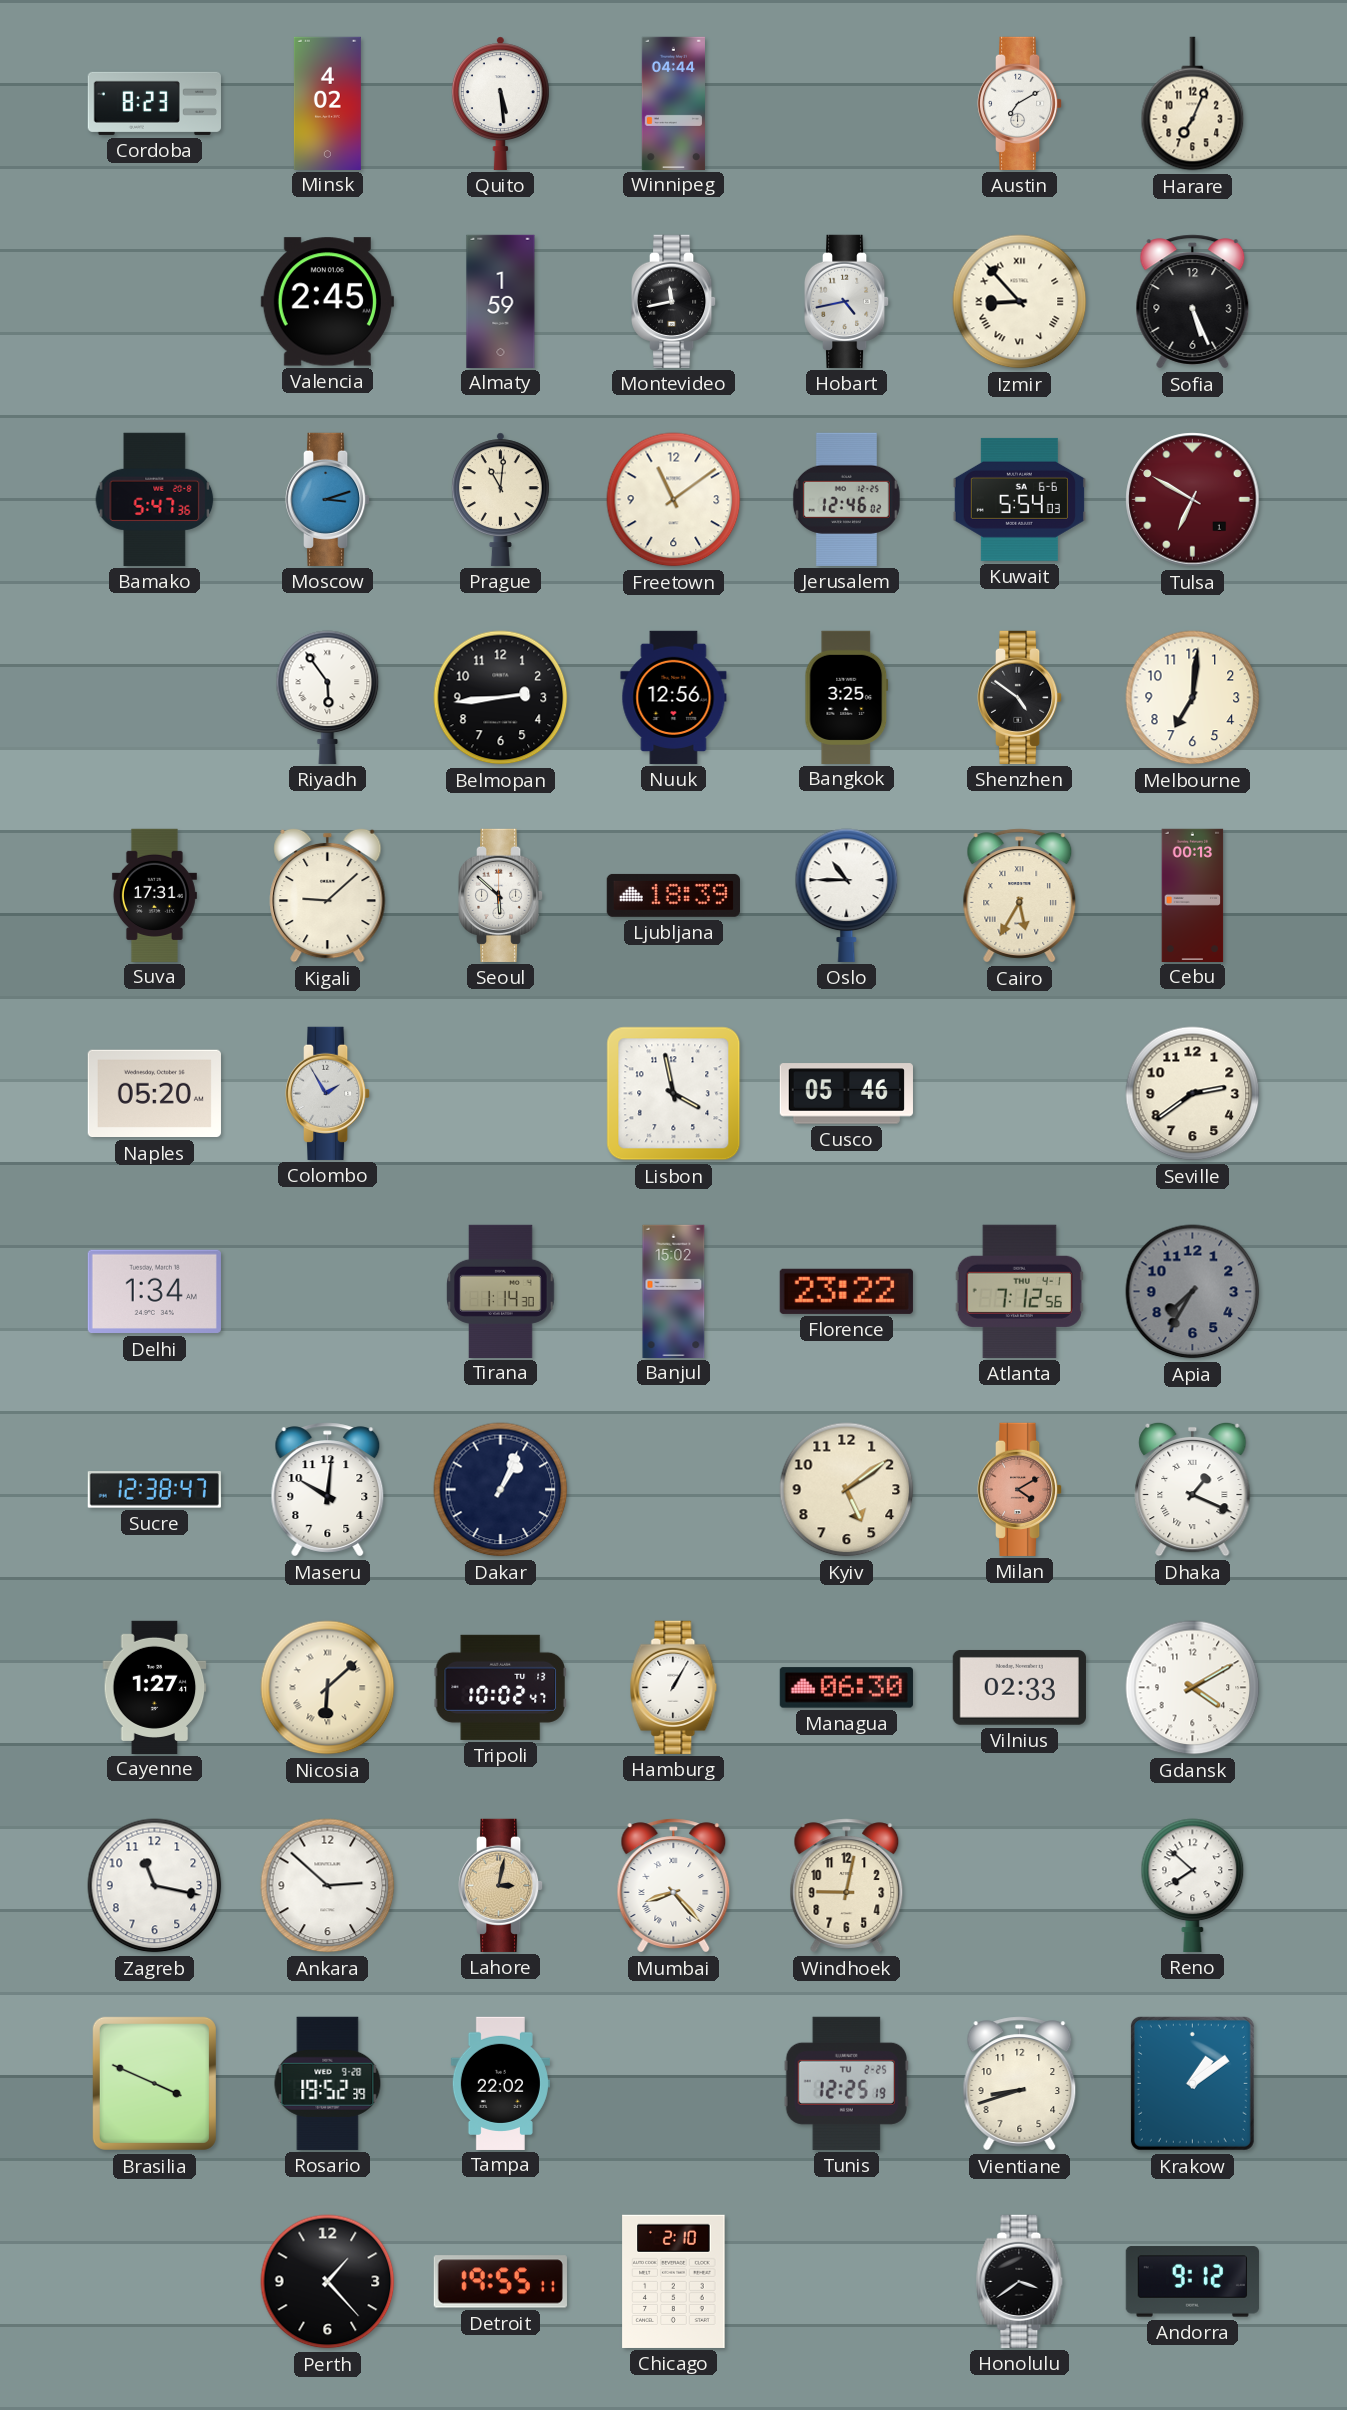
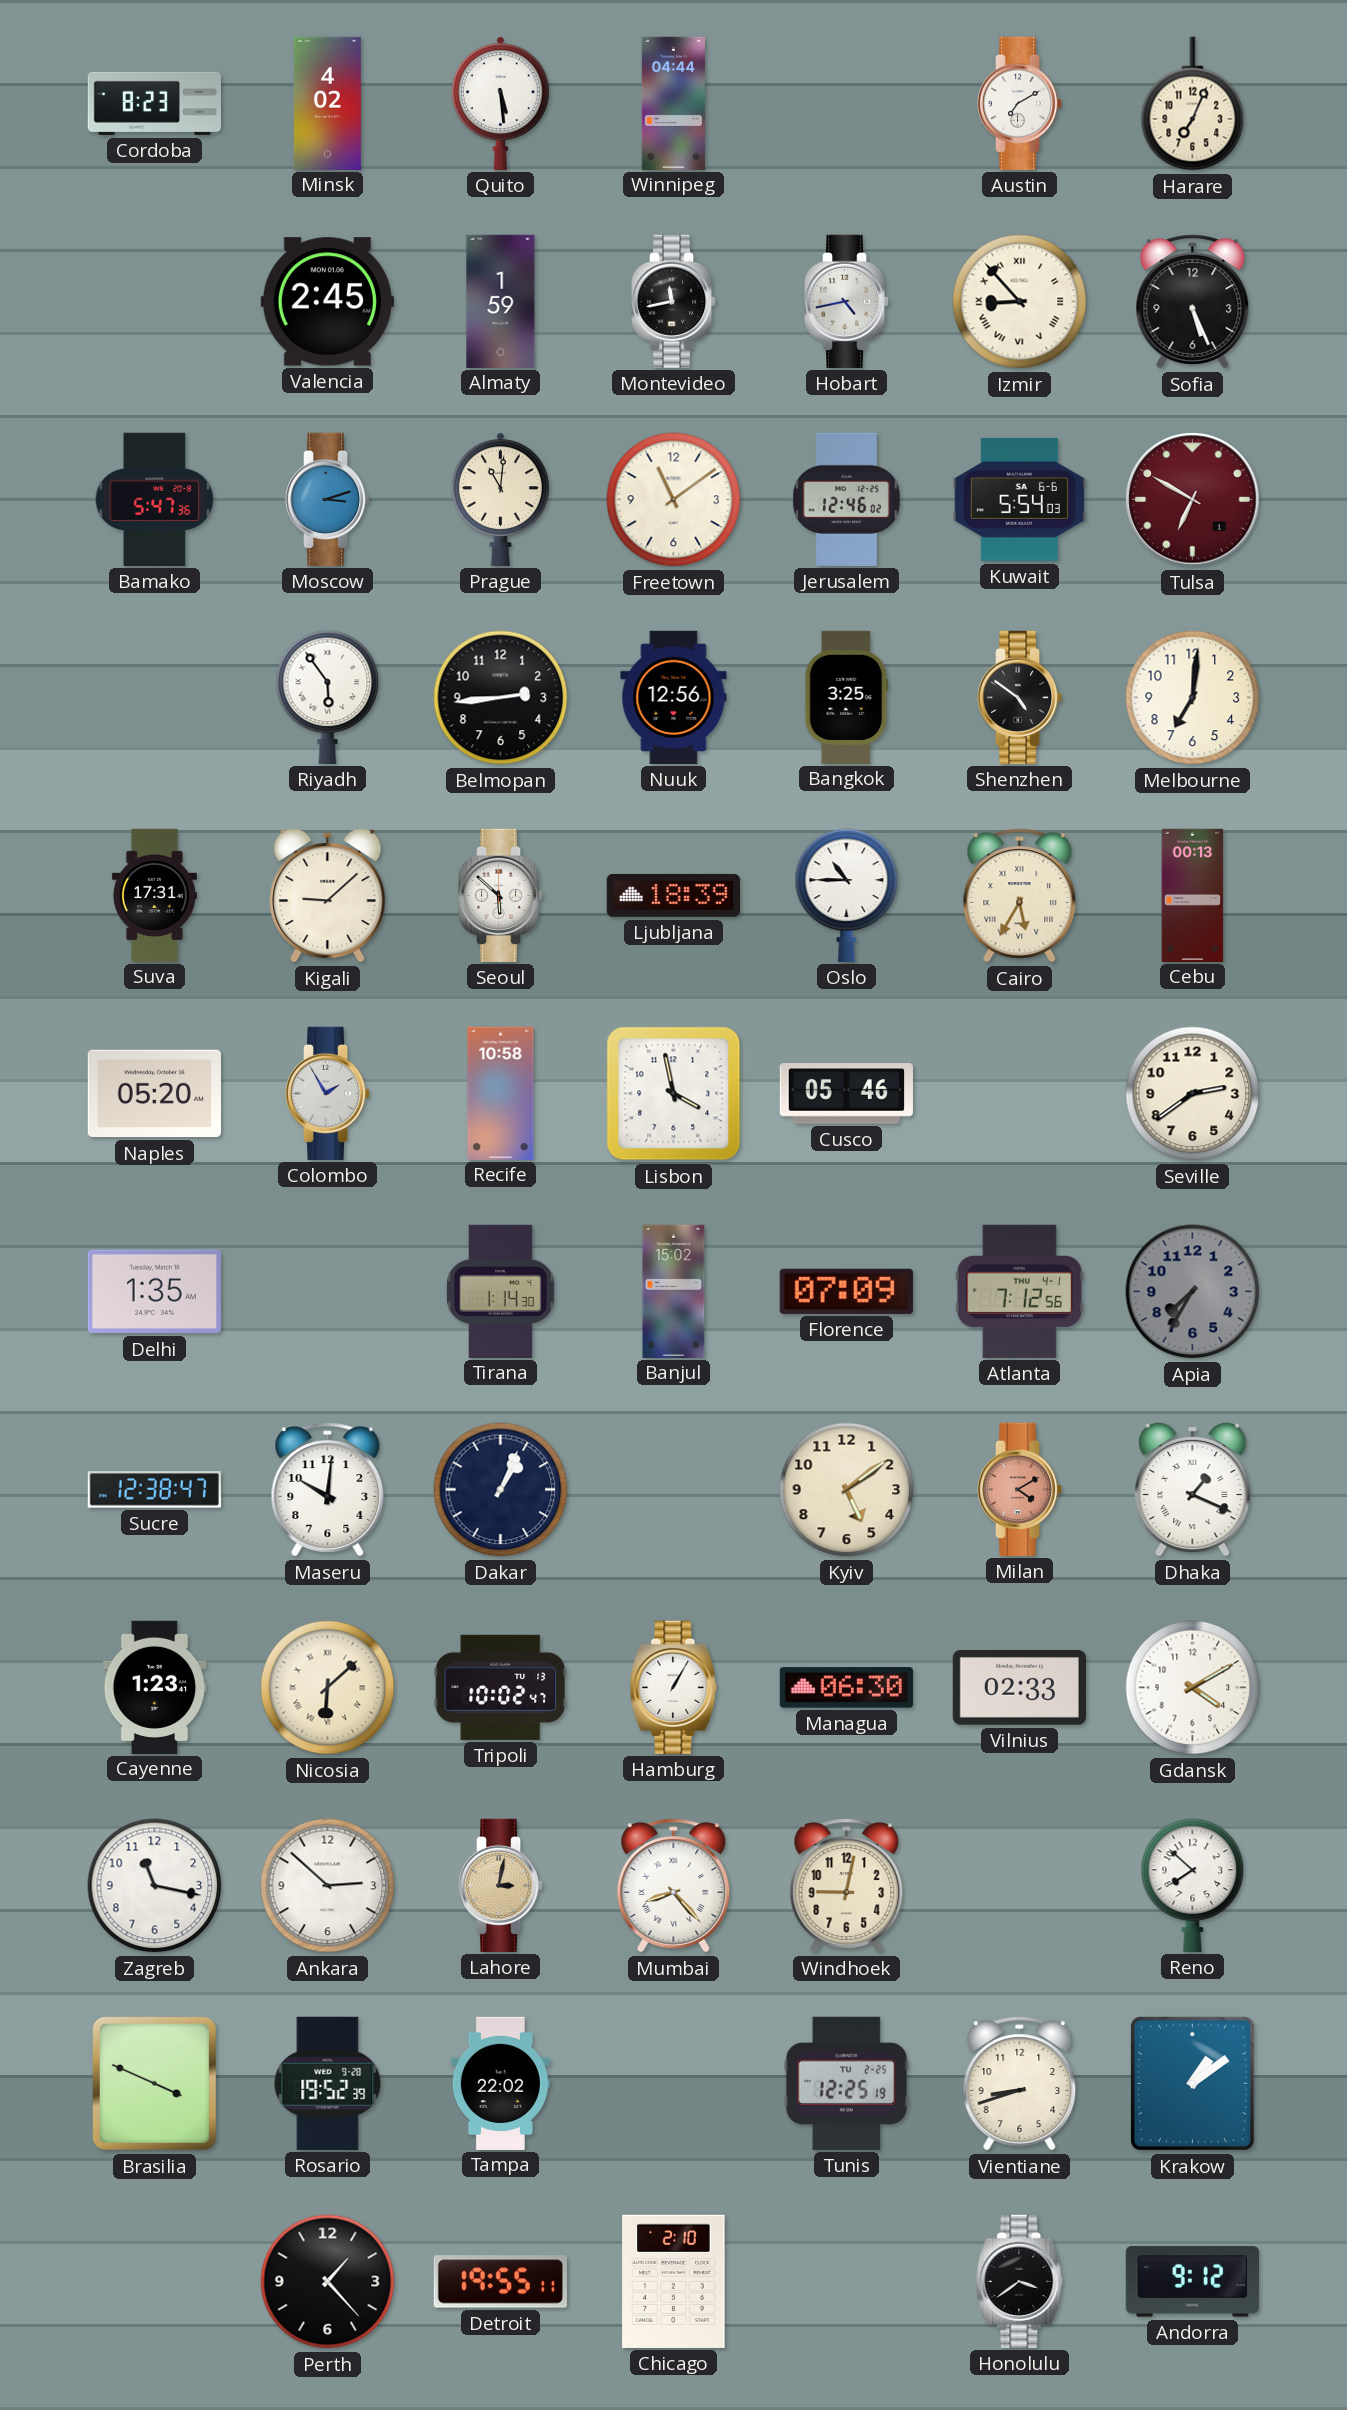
Recife: none -> 10:58
Delhi: 1:34 -> 1:35
Florence: 23:22 -> 07:09
Cayenne: 1:27 -> 1:23
